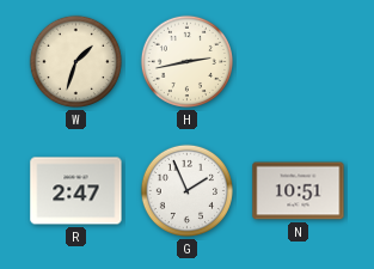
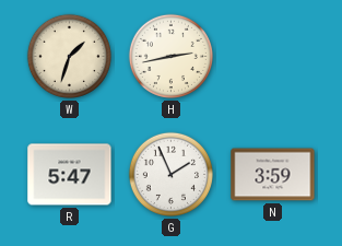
R: 2:47 -> 5:47
N: 10:51 -> 3:59
